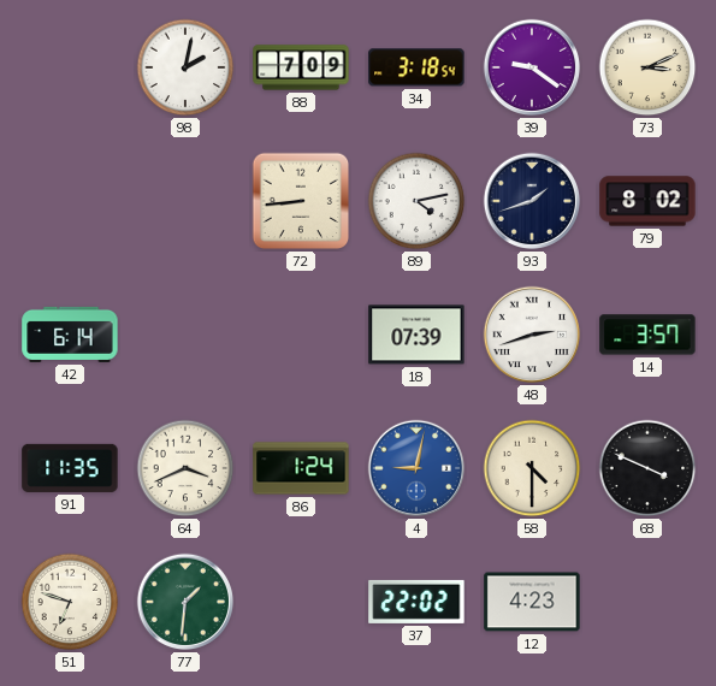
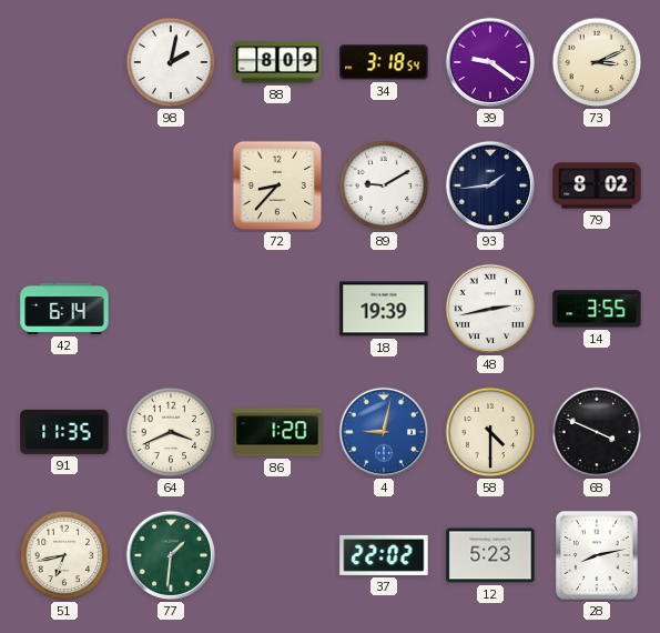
88: 7:09 -> 8:09
72: 8:44 -> 8:37
89: 4:13 -> 9:10
93: 1:42 -> 1:44
18: 07:39 -> 19:39
48: 2:42 -> 2:43
14: 3:57 -> 3:55
86: 1:24 -> 1:20
51: 6:48 -> 6:43
12: 4:23 -> 5:23
28: none -> 8:13
